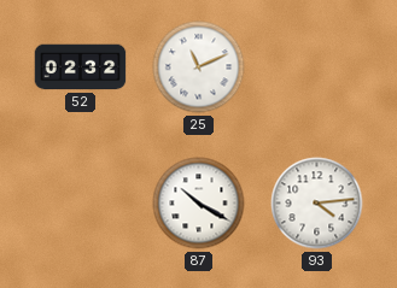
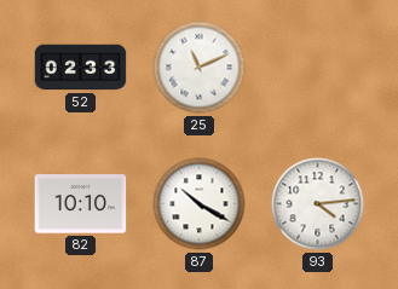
52: 02:32 -> 02:33
82: none -> 10:10
